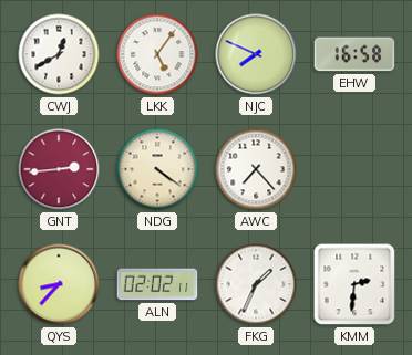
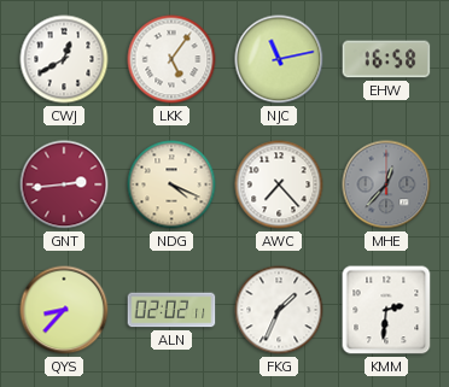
NJC: 7:49 -> 11:13
NDG: 4:21 -> 4:19
MHE: none -> 12:37
